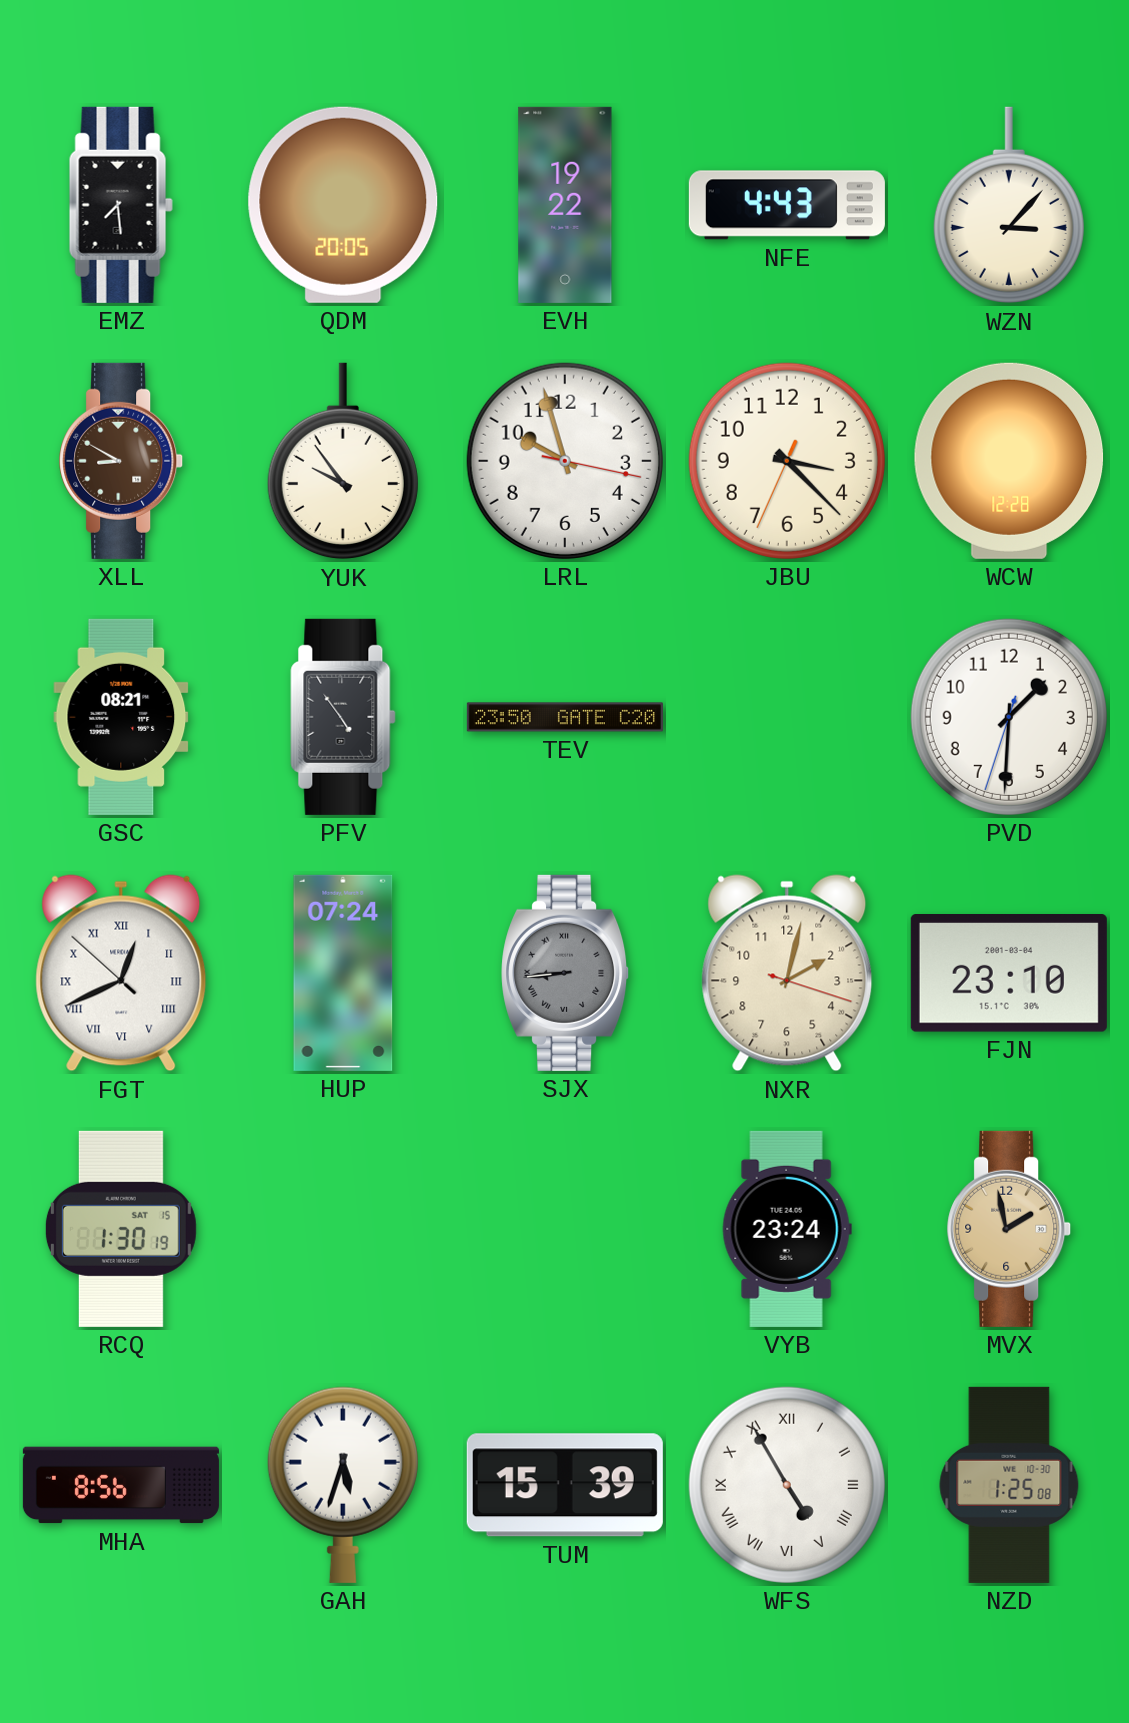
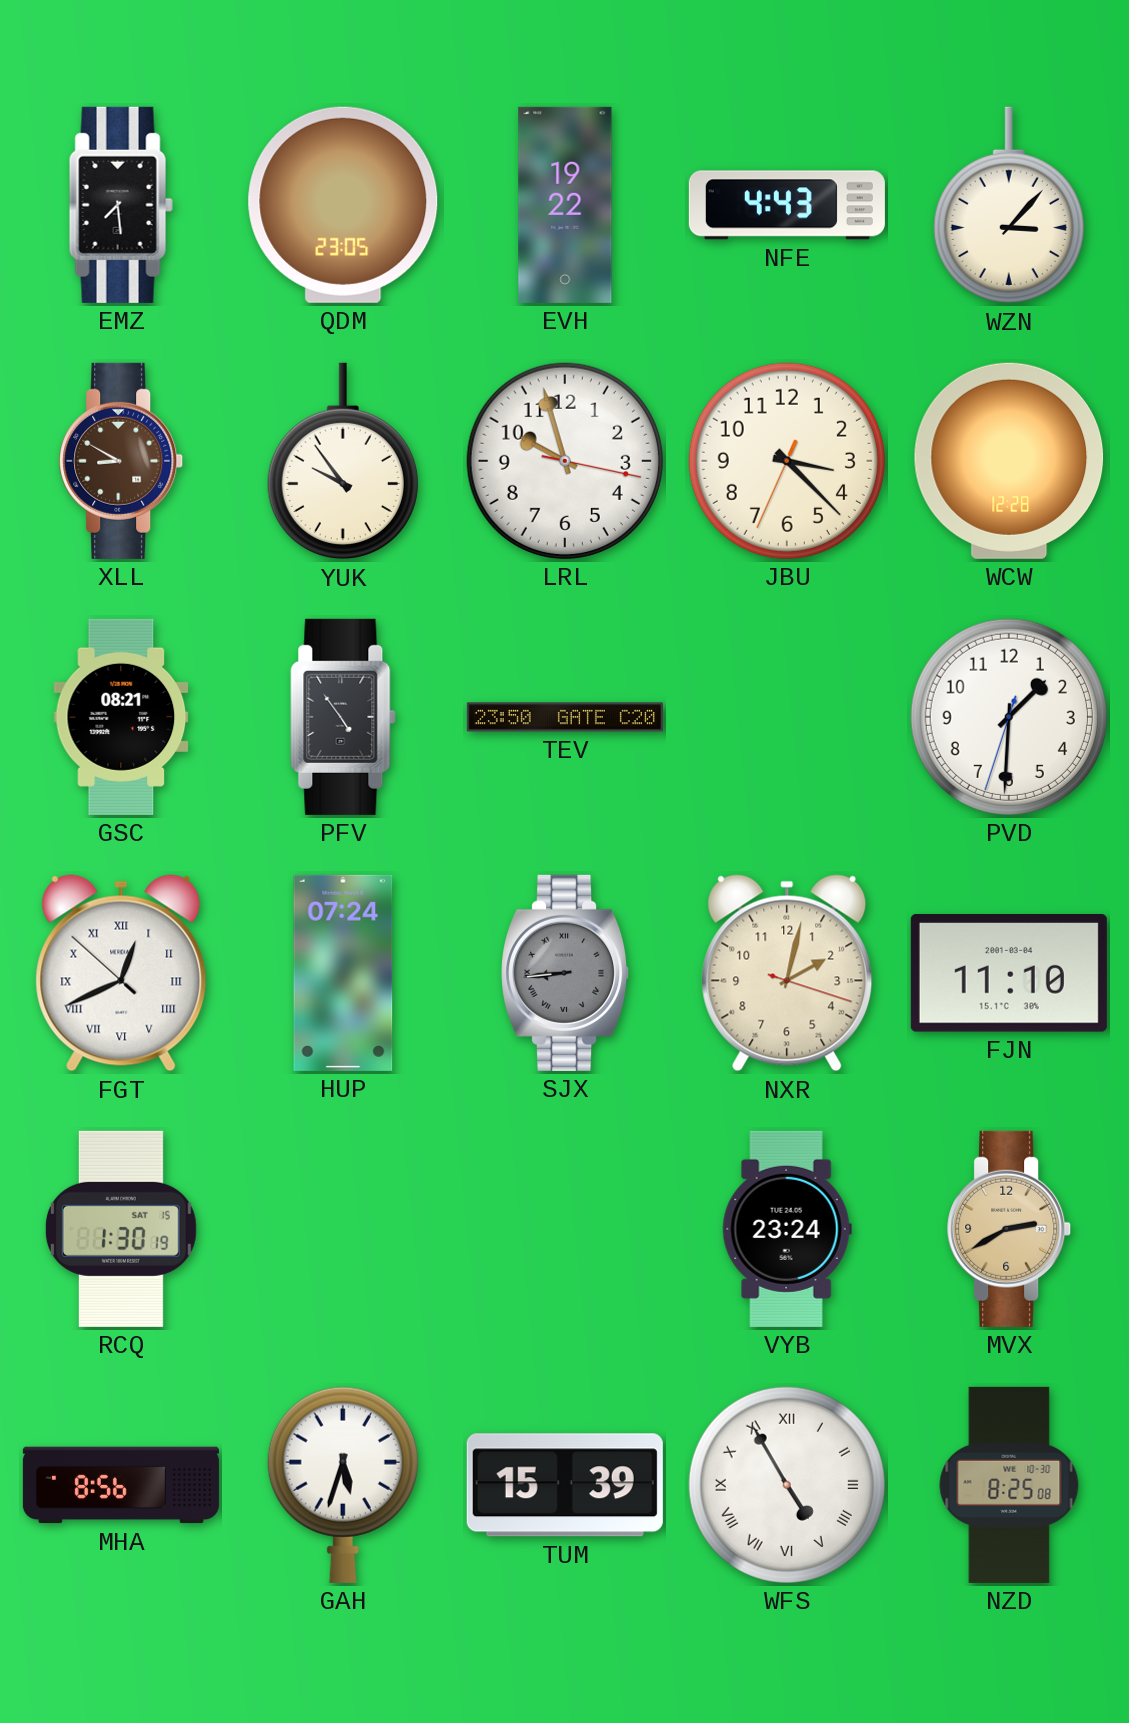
QDM: 20:05 -> 23:05
FJN: 23:10 -> 11:10
MVX: 1:58 -> 2:40
NZD: 1:25 -> 8:25
